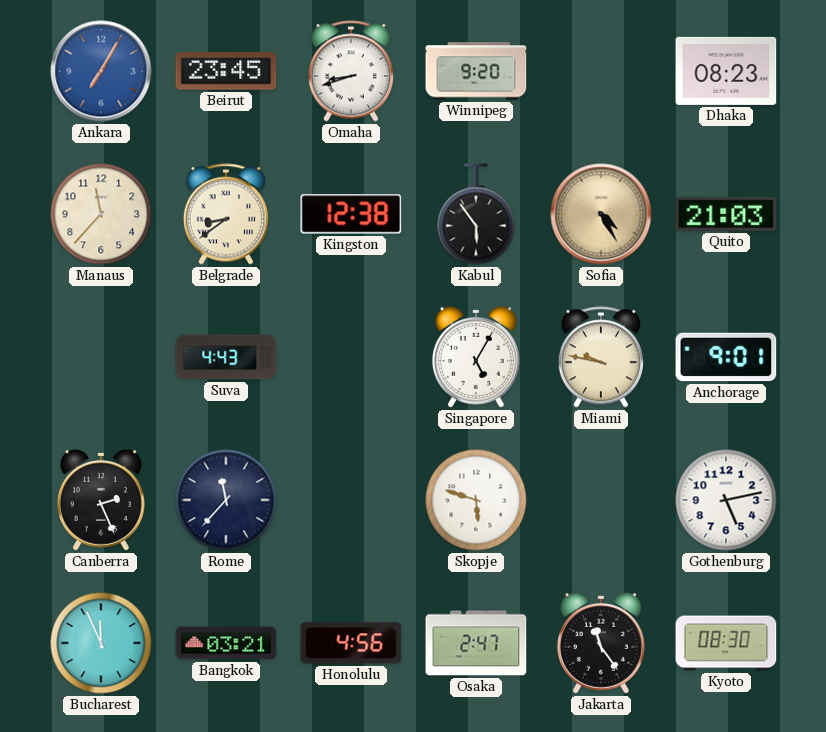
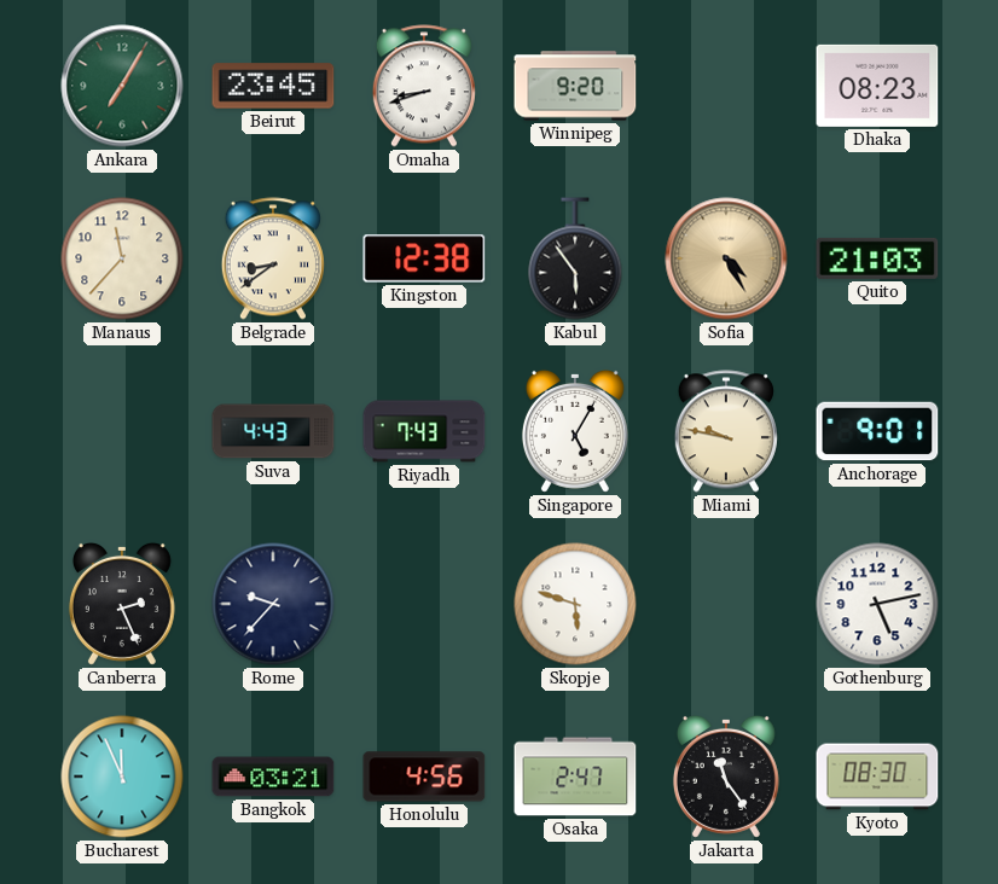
Ankara dial: blue -> green
Riyadh: none -> 7:43
Rome: 11:37 -> 9:37
